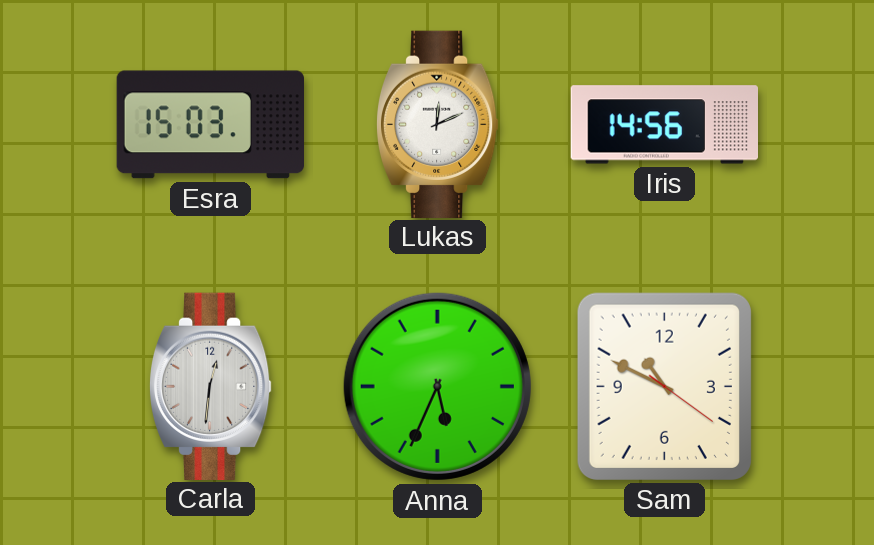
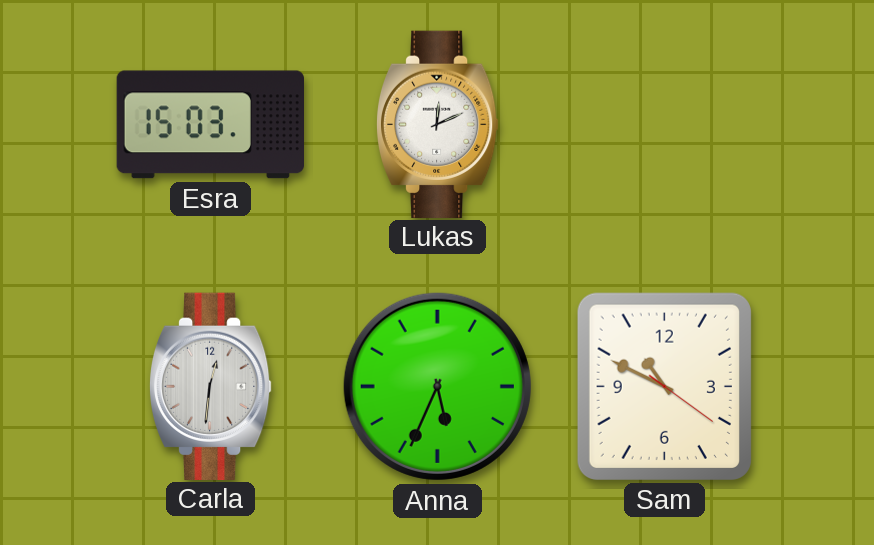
Iris: 14:56 -> none
